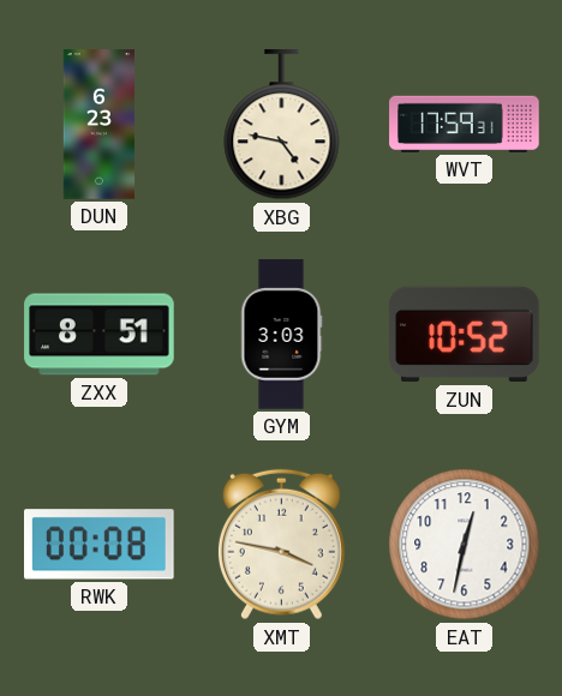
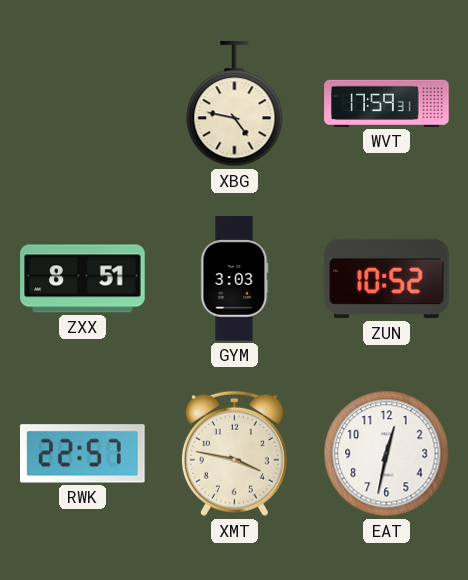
DUN: 6:23 -> none
RWK: 00:08 -> 22:57
